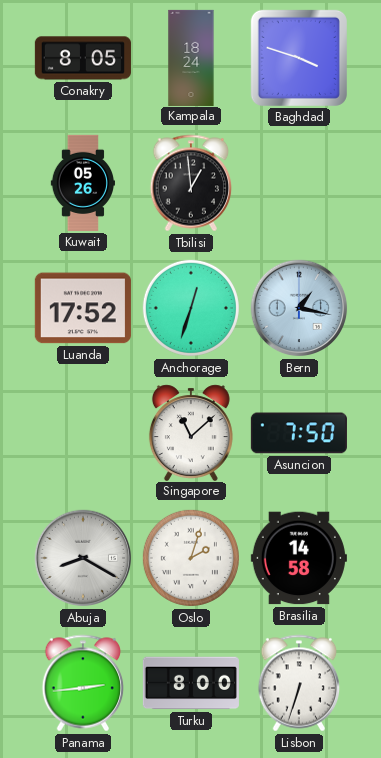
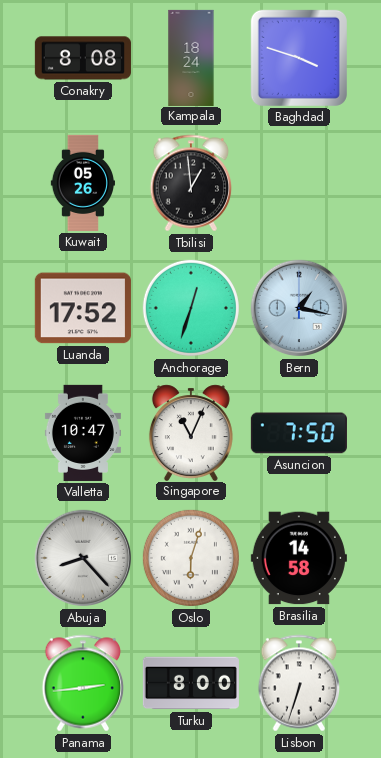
Conakry: 8:05 -> 8:08
Valletta: none -> 10:47
Singapore: 11:08 -> 11:04
Abuja: 8:20 -> 8:23
Oslo: 2:03 -> 6:03
